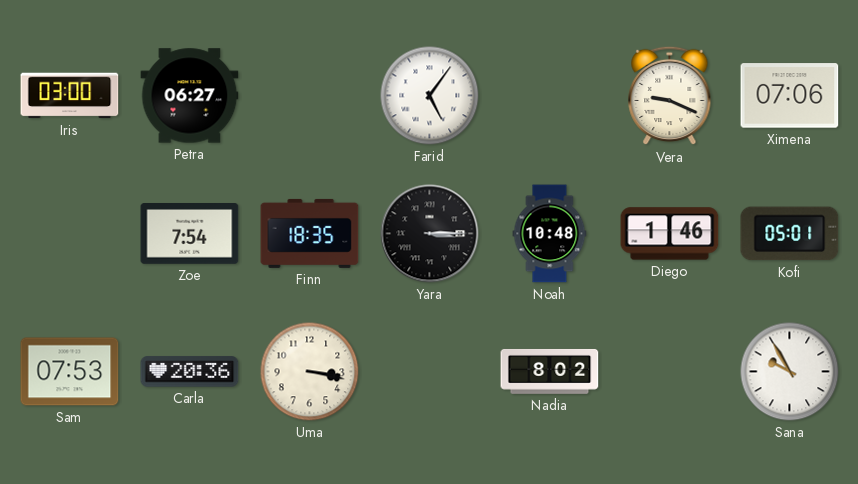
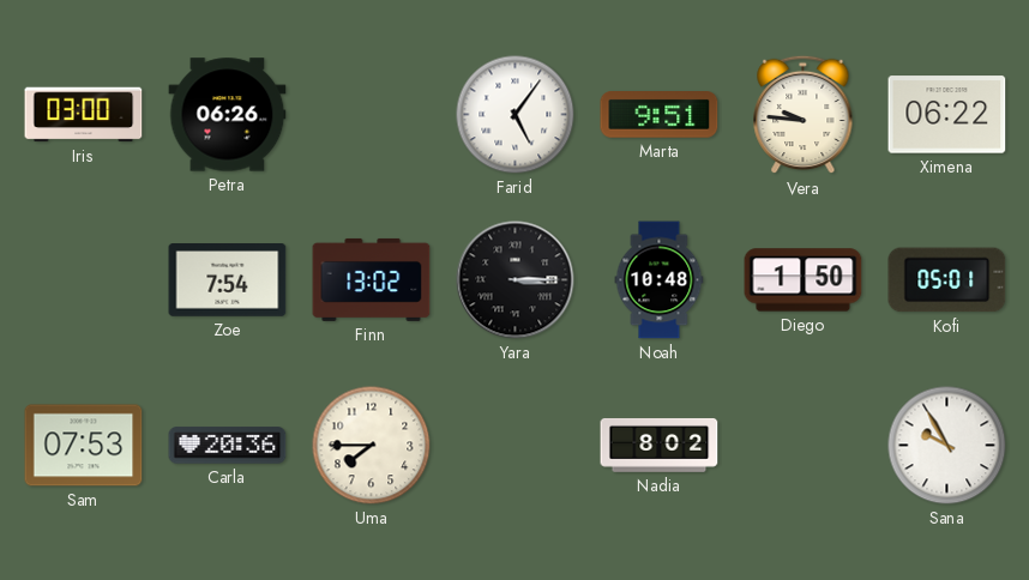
Petra: 06:27 -> 06:26
Marta: none -> 9:51
Vera: 9:19 -> 9:46
Ximena: 07:06 -> 06:22
Finn: 18:35 -> 13:02
Diego: 1:46 -> 1:50
Uma: 3:17 -> 7:45
